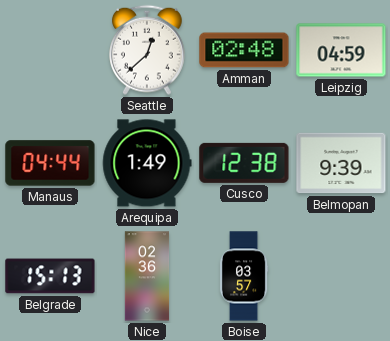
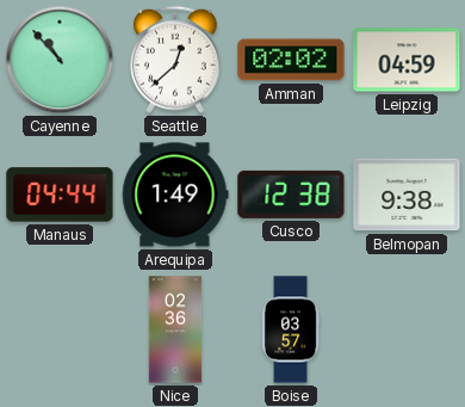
Cayenne: none -> 10:53
Amman: 02:48 -> 02:02
Belmopan: 9:39 -> 9:38
Belgrade: 15:13 -> none
